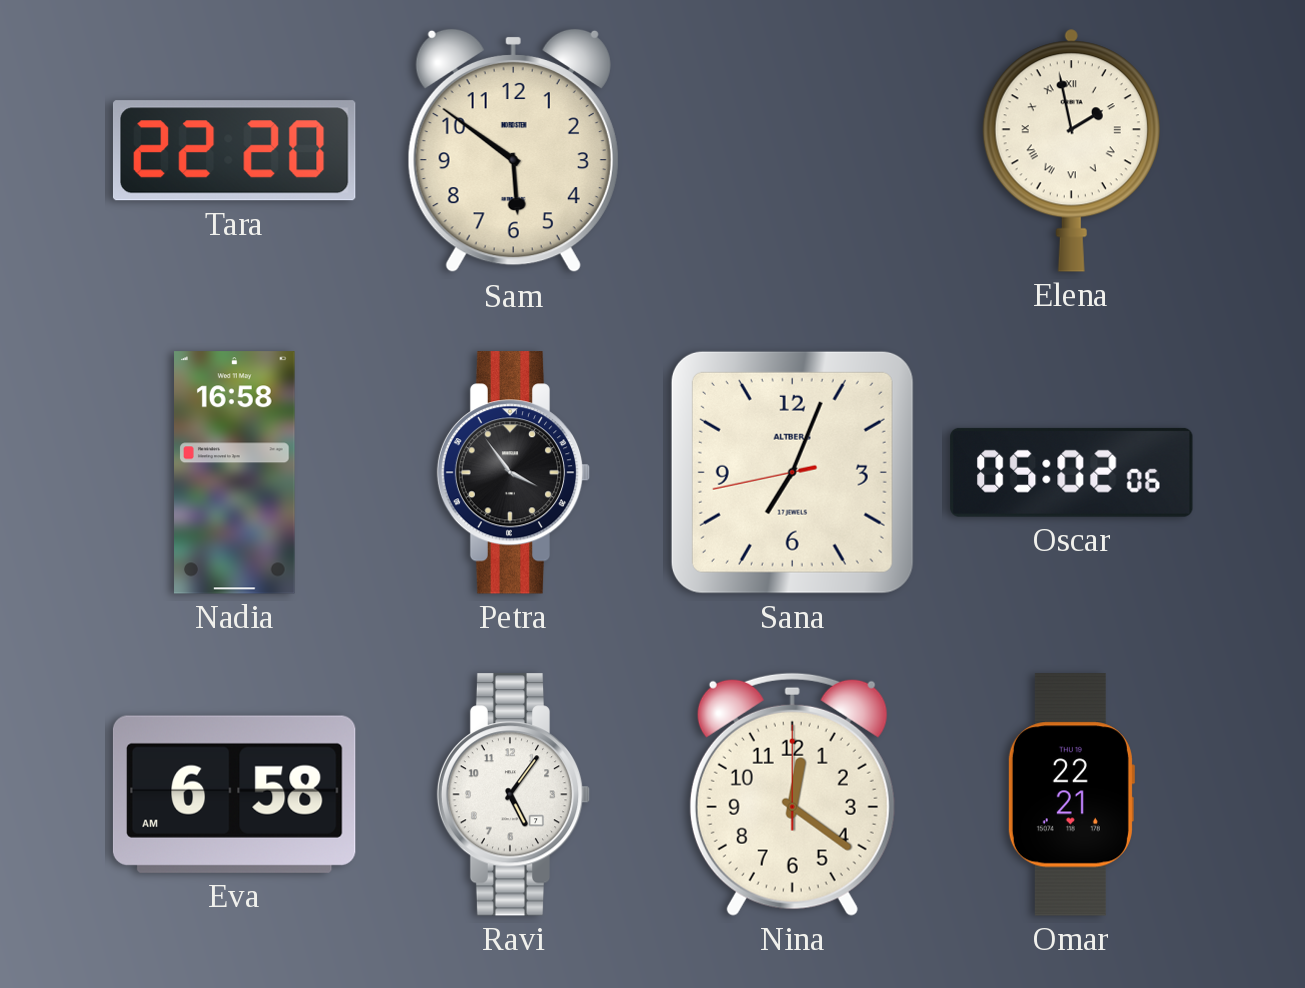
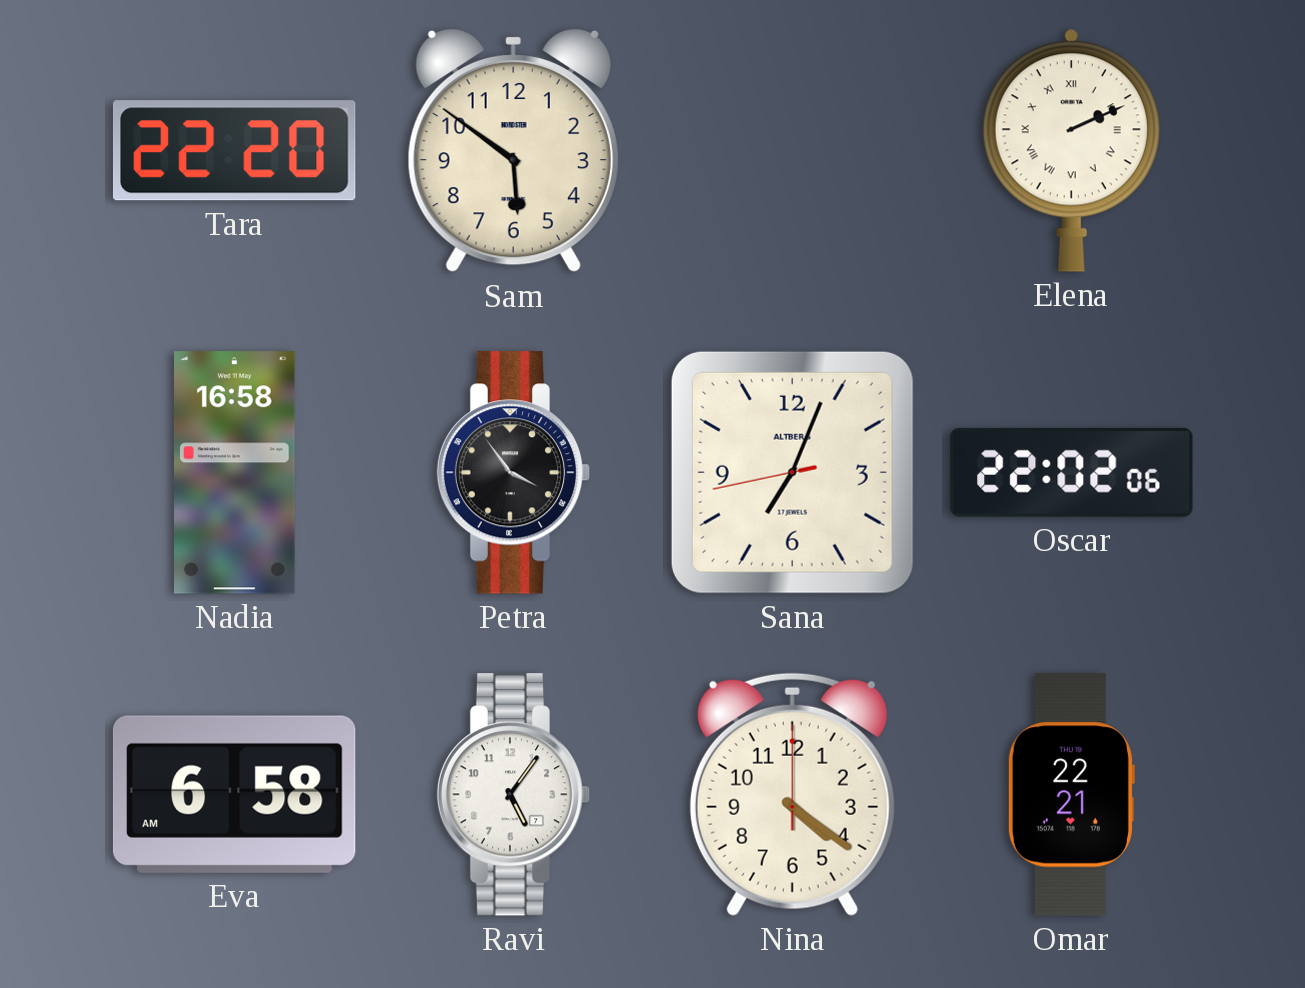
Elena: 1:58 -> 2:11
Oscar: 05:02 -> 22:02
Nina: 12:21 -> 4:21
